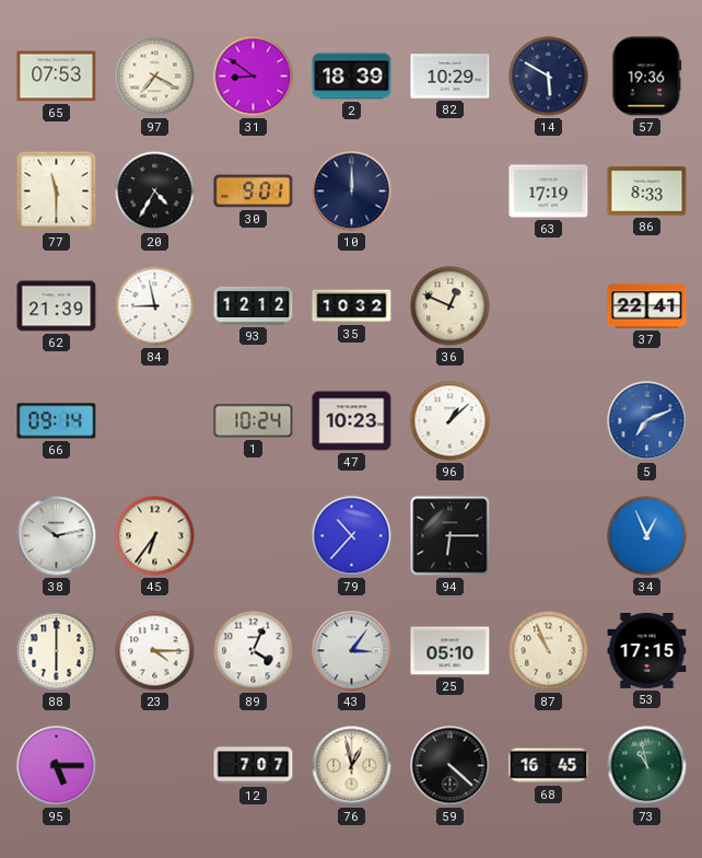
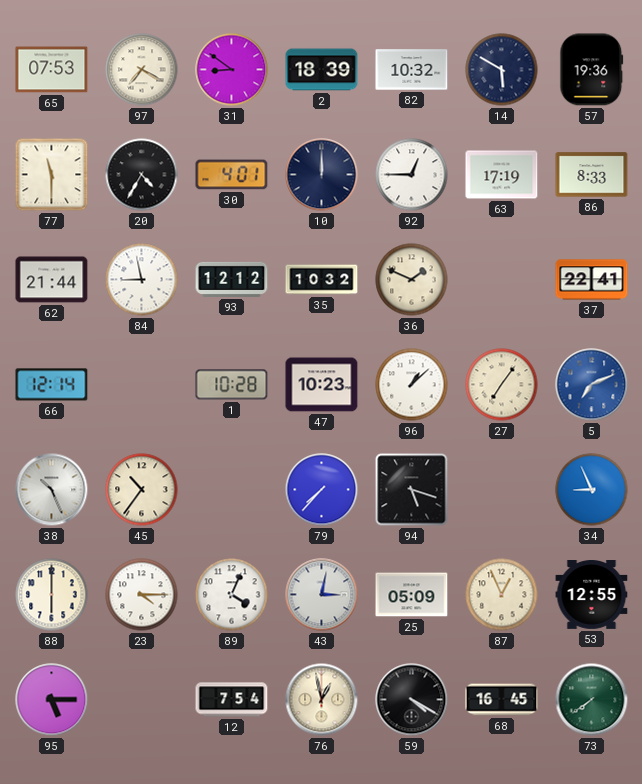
82: 10:29 -> 10:32
30: 9:01 -> 4:01
92: none -> 12:45
62: 21:39 -> 21:44
36: 12:49 -> 1:49
66: 09:14 -> 12:14
1: 10:24 -> 10:28
27: none -> 7:06
38: 10:13 -> 10:26
45: 6:36 -> 10:36
79: 10:37 -> 7:37
94: 6:15 -> 5:18
34: 12:56 -> 8:56
43: 3:06 -> 3:02
25: 05:10 -> 05:09
87: 10:56 -> 12:56
53: 17:15 -> 12:55
12: 7:07 -> 7:54
59: 4:22 -> 4:20
73: 10:58 -> 7:39
